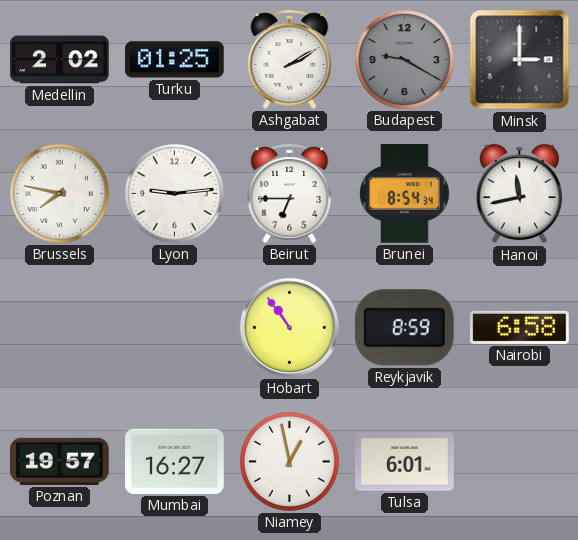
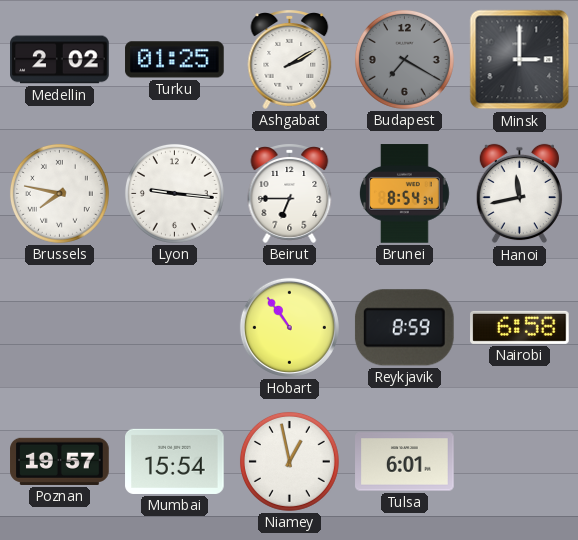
Budapest: 9:20 -> 7:20
Lyon: 9:14 -> 9:16
Mumbai: 16:27 -> 15:54
